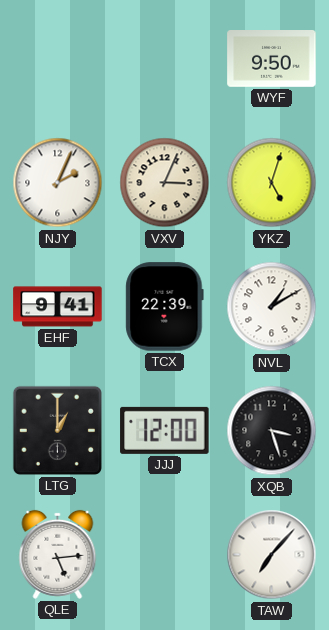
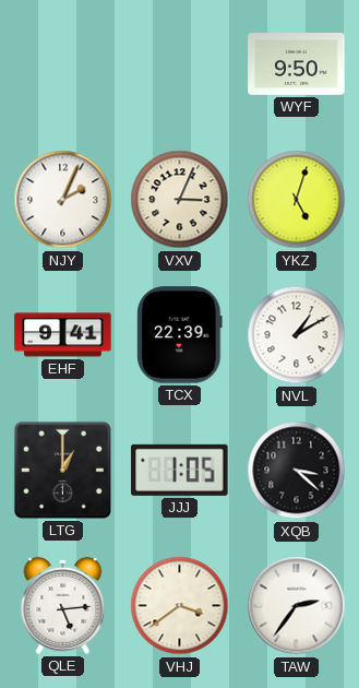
JJJ: 12:00 -> 1:05
XQB: 3:27 -> 3:22
VHJ: none -> 3:39
TAW: 7:07 -> 2:36
